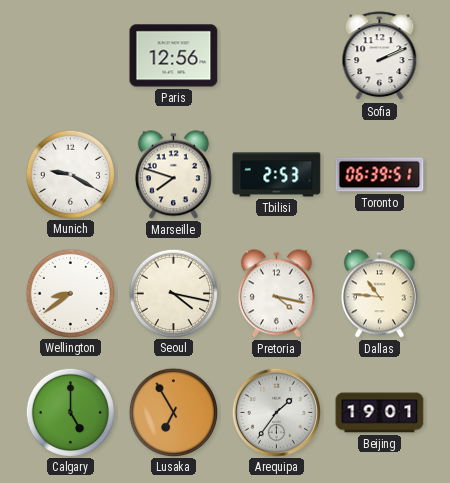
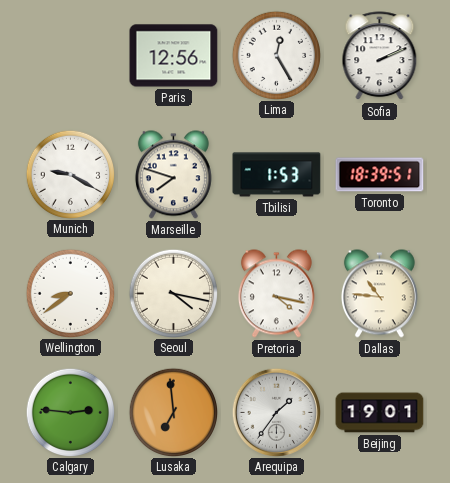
Lima: none -> 12:25
Tbilisi: 2:53 -> 1:53
Toronto: 06:39 -> 18:39
Calgary: 5:00 -> 2:46
Lusaka: 6:55 -> 6:59
